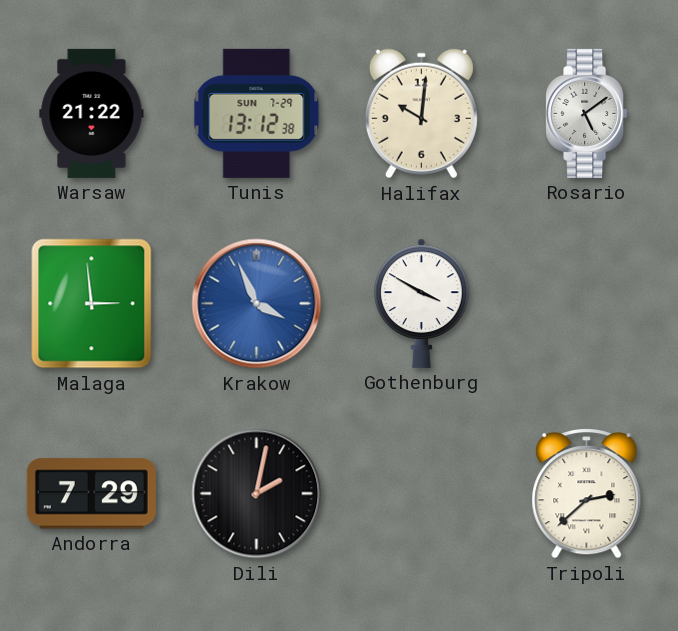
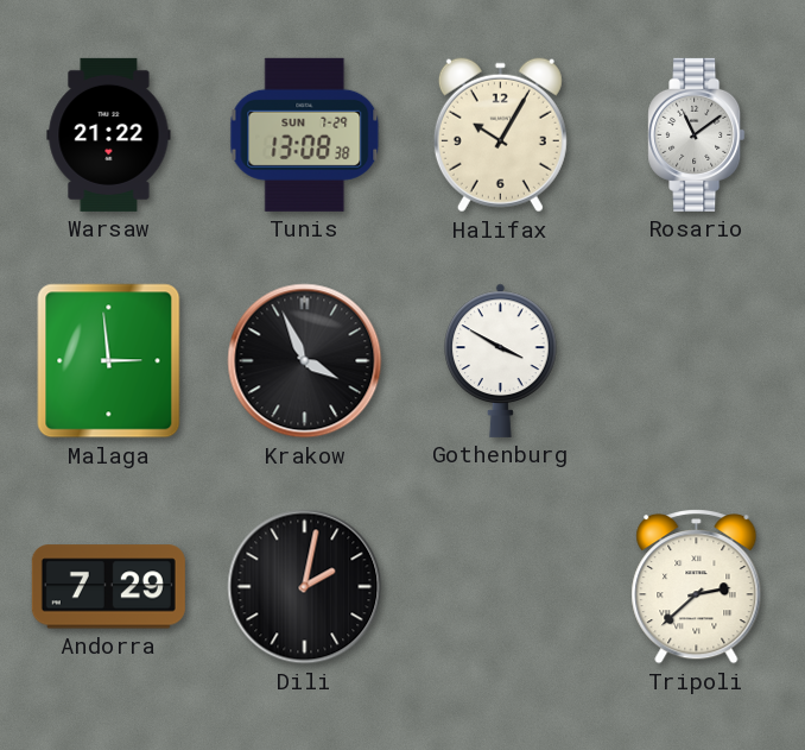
Tunis: 13:12 -> 13:08
Halifax: 10:01 -> 10:05
Rosario: 5:09 -> 11:09
Krakow dial: blue -> black
